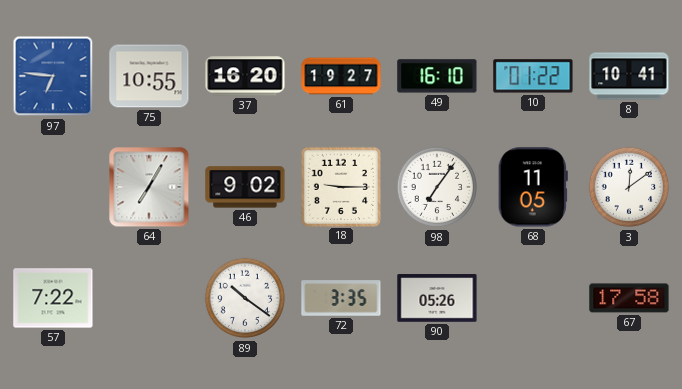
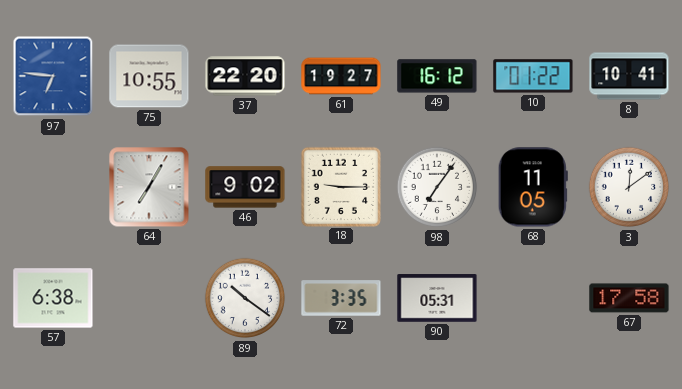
37: 16:20 -> 22:20
49: 16:10 -> 16:12
57: 7:22 -> 6:38
90: 05:26 -> 05:31
